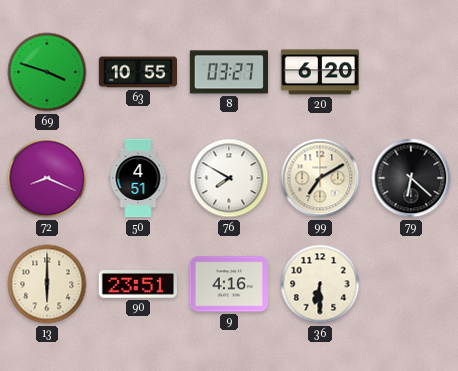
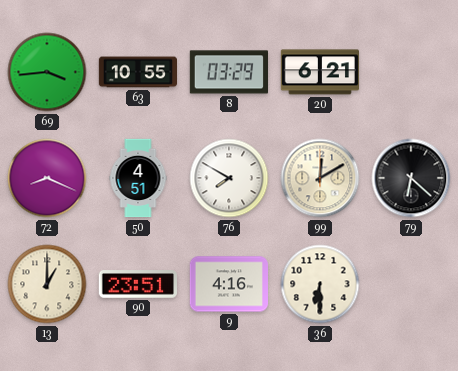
69: 3:48 -> 3:44
8: 03:27 -> 03:29
20: 6:20 -> 6:21
99: 7:10 -> 12:10
13: 6:00 -> 1:00
